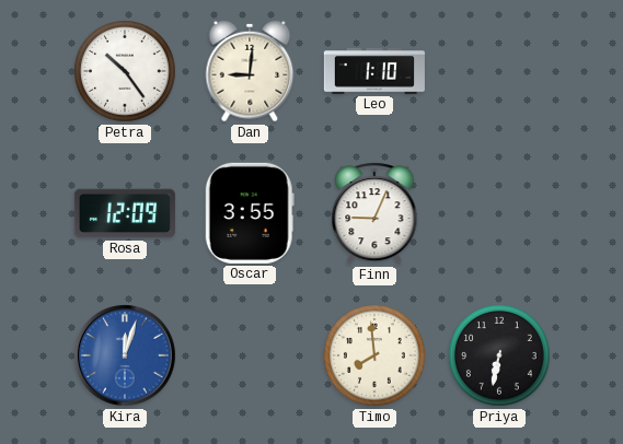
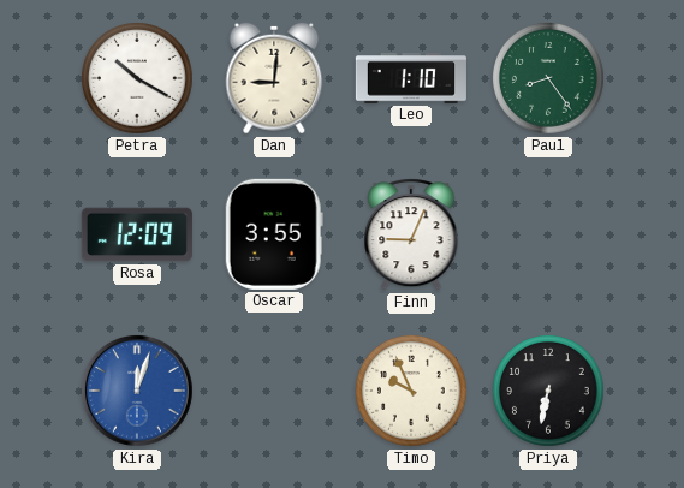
Petra: 10:24 -> 10:20
Paul: none -> 8:24
Timo: 7:59 -> 9:56
